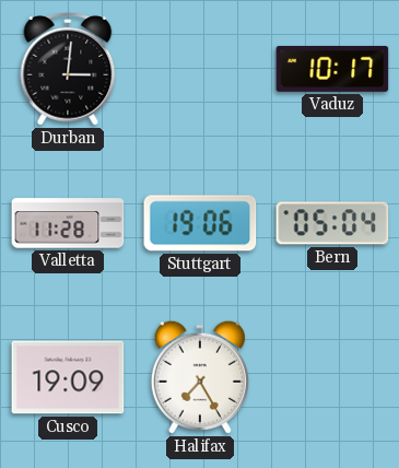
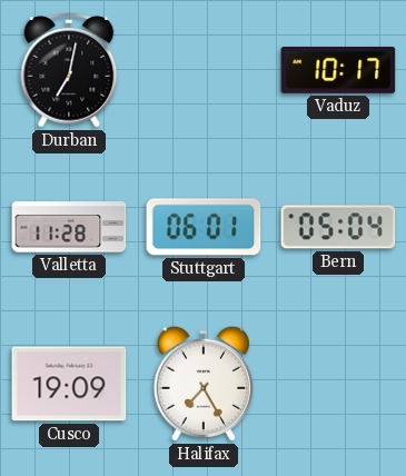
Durban: 3:01 -> 7:02
Stuttgart: 19:06 -> 06:01
